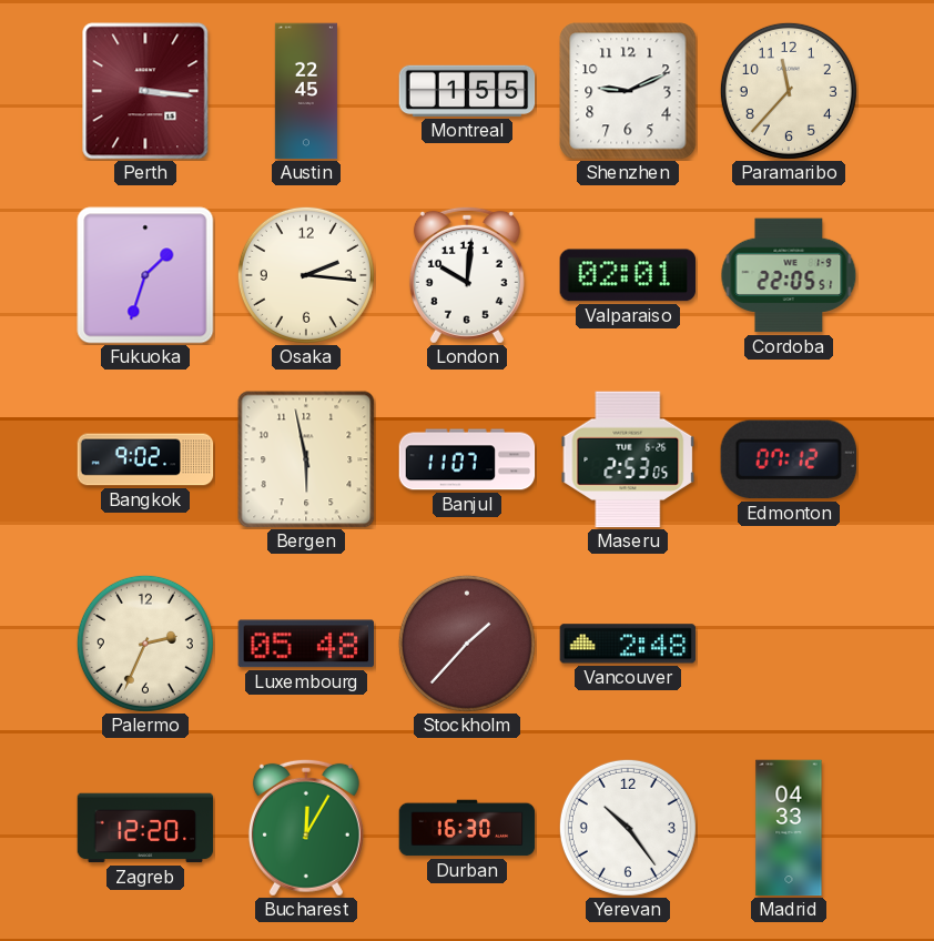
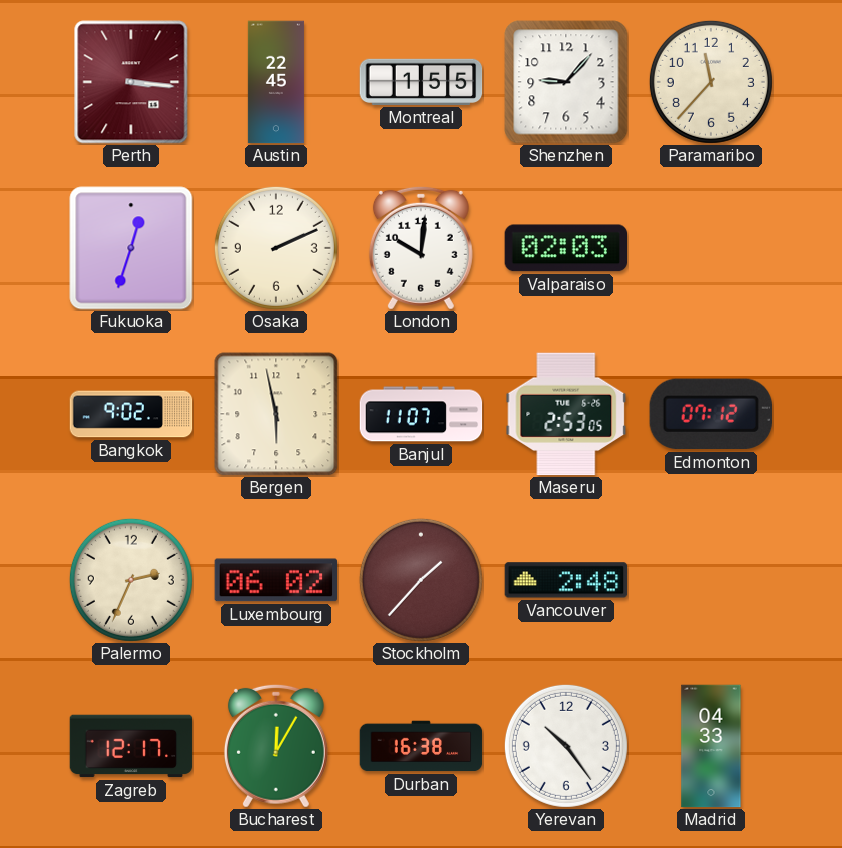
Shenzhen: 9:11 -> 9:07
Fukuoka: 1:33 -> 12:33
Osaka: 2:16 -> 2:11
Valparaiso: 02:01 -> 02:03
Cordoba: 22:05 -> none
Luxembourg: 05:48 -> 06:02
Zagreb: 12:20 -> 12:17
Durban: 16:30 -> 16:38
